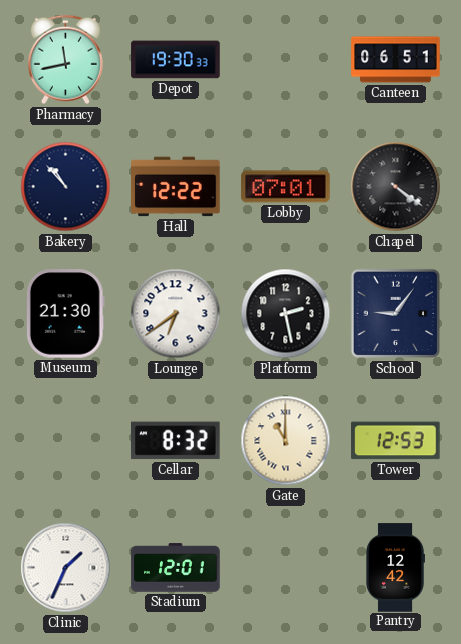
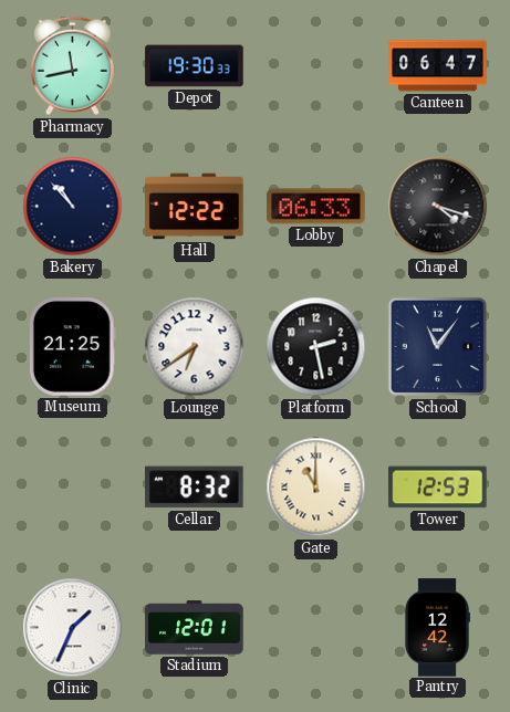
Canteen: 06:51 -> 06:47
Lobby: 07:01 -> 06:33
Chapel: 4:21 -> 4:18
Museum: 21:30 -> 21:25
School: 9:06 -> 11:06
